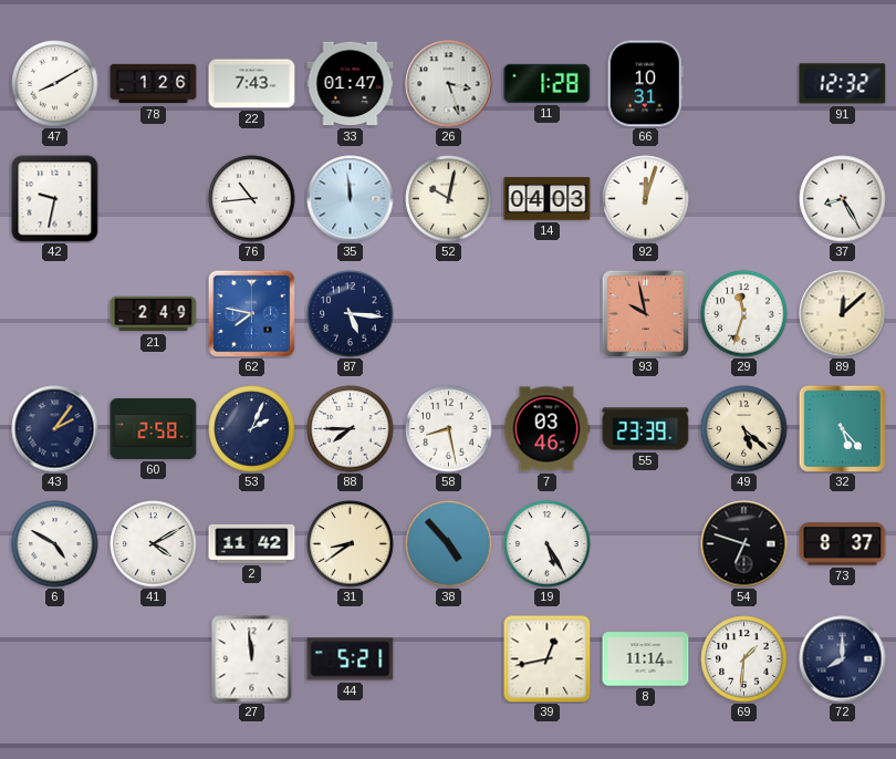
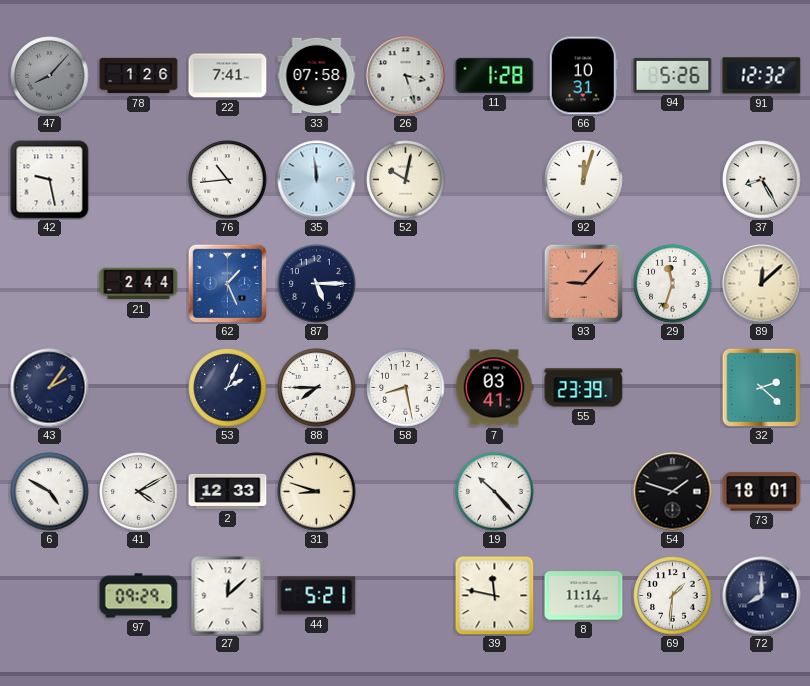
47: 8:10 -> 8:07
47 dial: white -> grey
22: 7:43 -> 7:41
33: 01:47 -> 07:58
94: none -> 5:26
42: 9:32 -> 9:28
14: 04:03 -> none
21: 2:49 -> 2:44
62: 7:47 -> 1:26
87: 5:16 -> 5:15
93: 9:58 -> 9:07
60: 2:58 -> none
7: 03:46 -> 03:41
49: 5:22 -> none
32: 5:23 -> 2:22
2: 11:42 -> 12:33
31: 8:39 -> 8:48
38: 4:53 -> none
19: 5:25 -> 10:23
54: 6:48 -> 1:48
73: 8:37 -> 18:01
97: none -> 09:29
27: 11:59 -> 12:08
39: 12:43 -> 11:47
